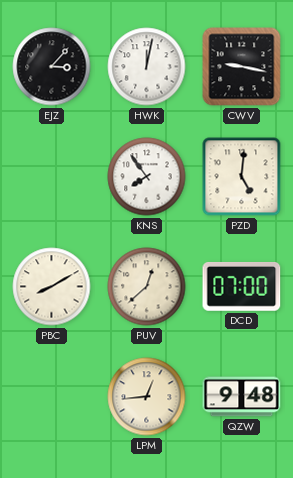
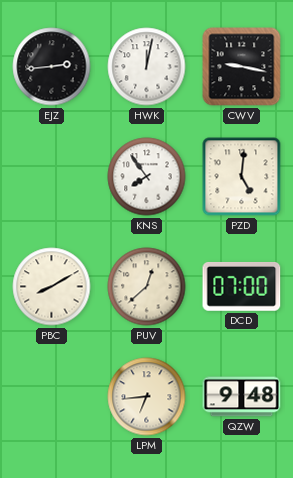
EJZ: 3:07 -> 2:44
LPM: 12:44 -> 6:44
